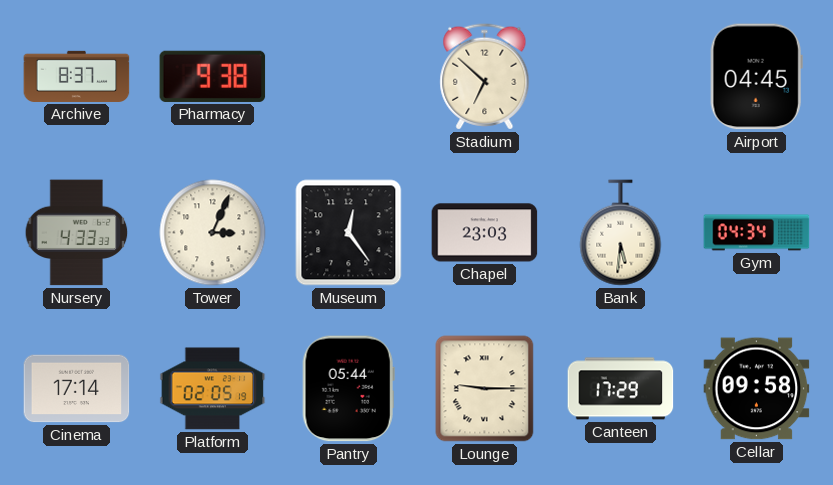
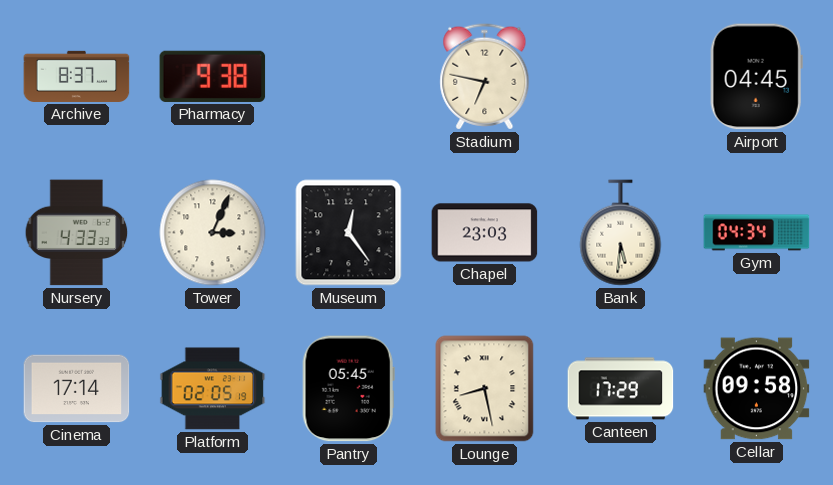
Stadium: 6:52 -> 6:47
Pantry: 05:44 -> 05:45
Lounge: 9:15 -> 8:28
